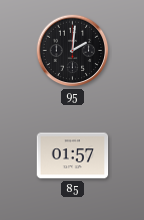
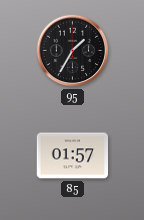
95: 2:01 -> 1:35
